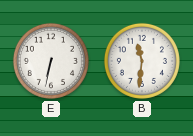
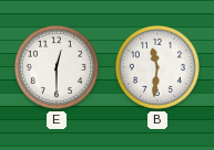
E: 6:32 -> 12:30
